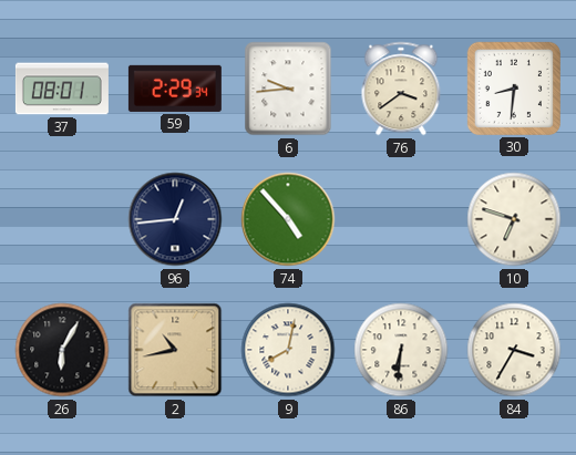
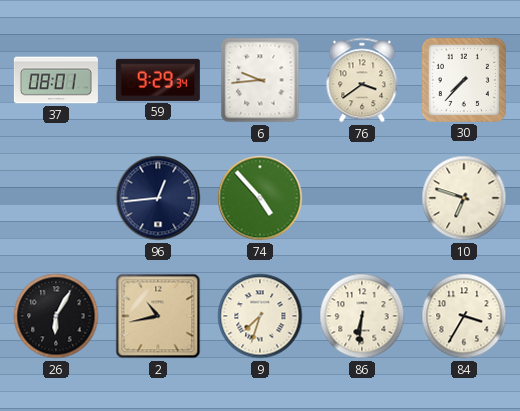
59: 2:29 -> 9:29
30: 8:31 -> 7:37
9: 8:02 -> 7:33
